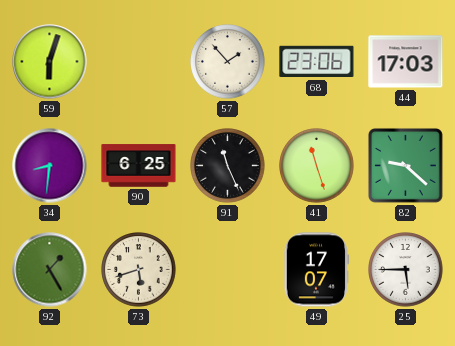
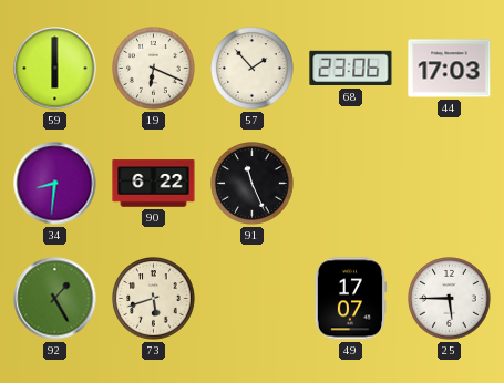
59: 6:03 -> 6:00
19: none -> 6:19
90: 6:25 -> 6:22
41: 11:27 -> none
82: 9:22 -> none
